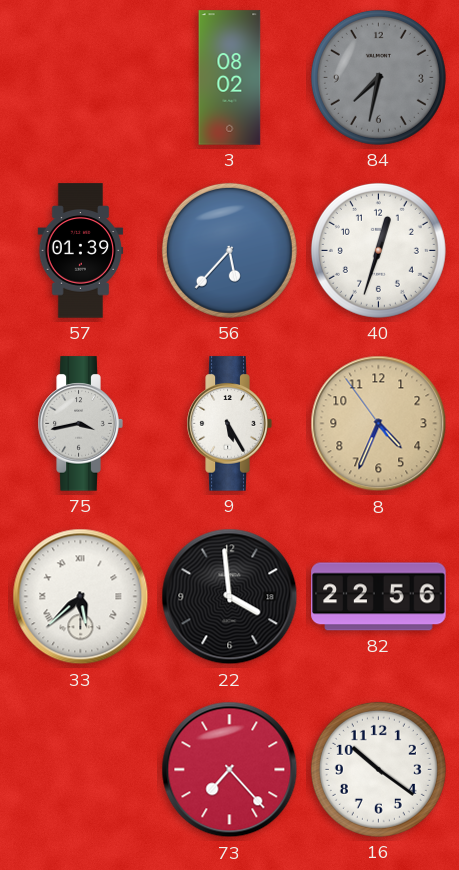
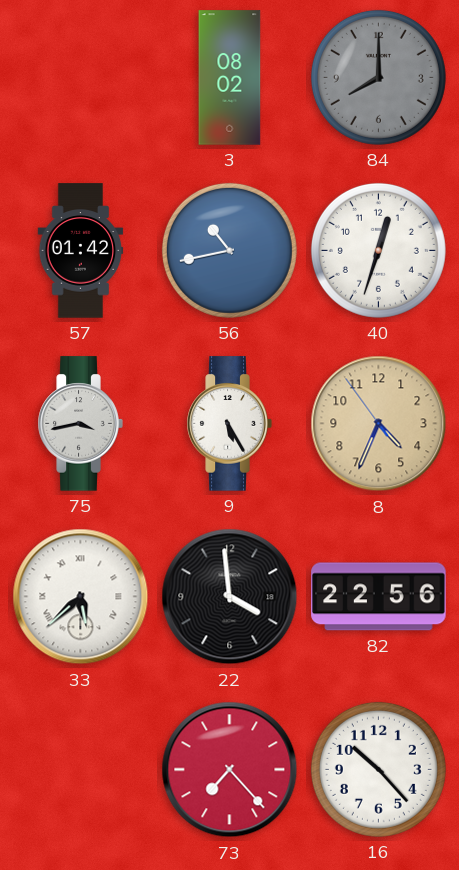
84: 7:32 -> 8:00
57: 01:39 -> 01:42
56: 5:37 -> 10:43
16: 10:21 -> 10:23
